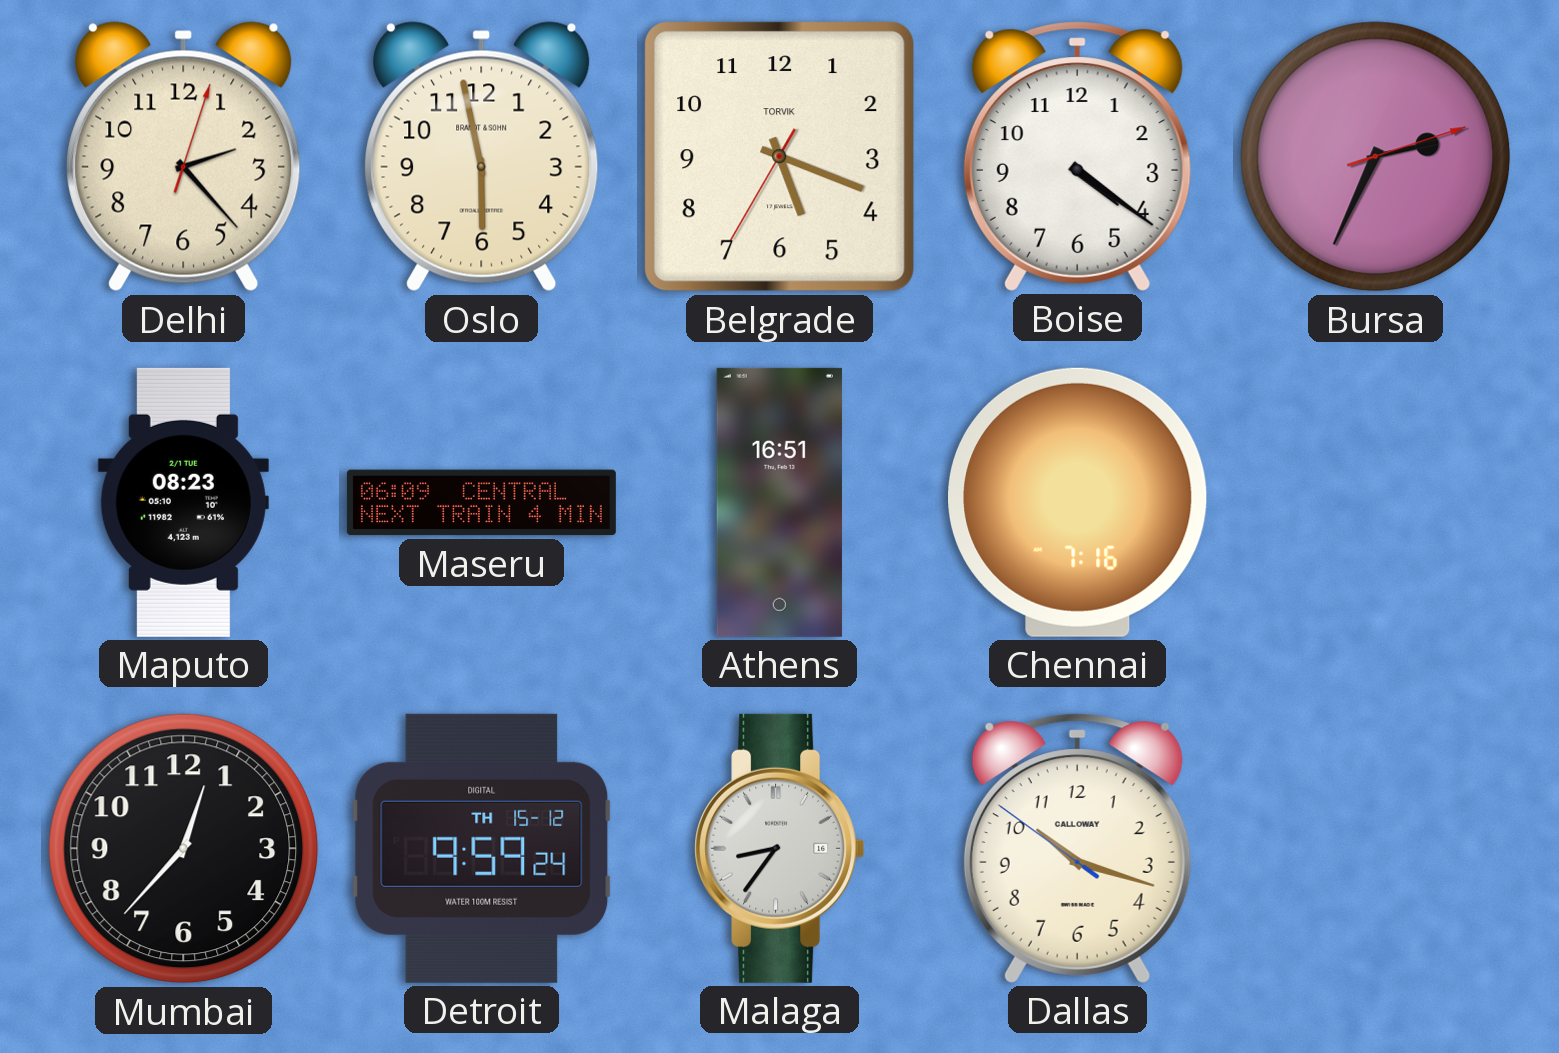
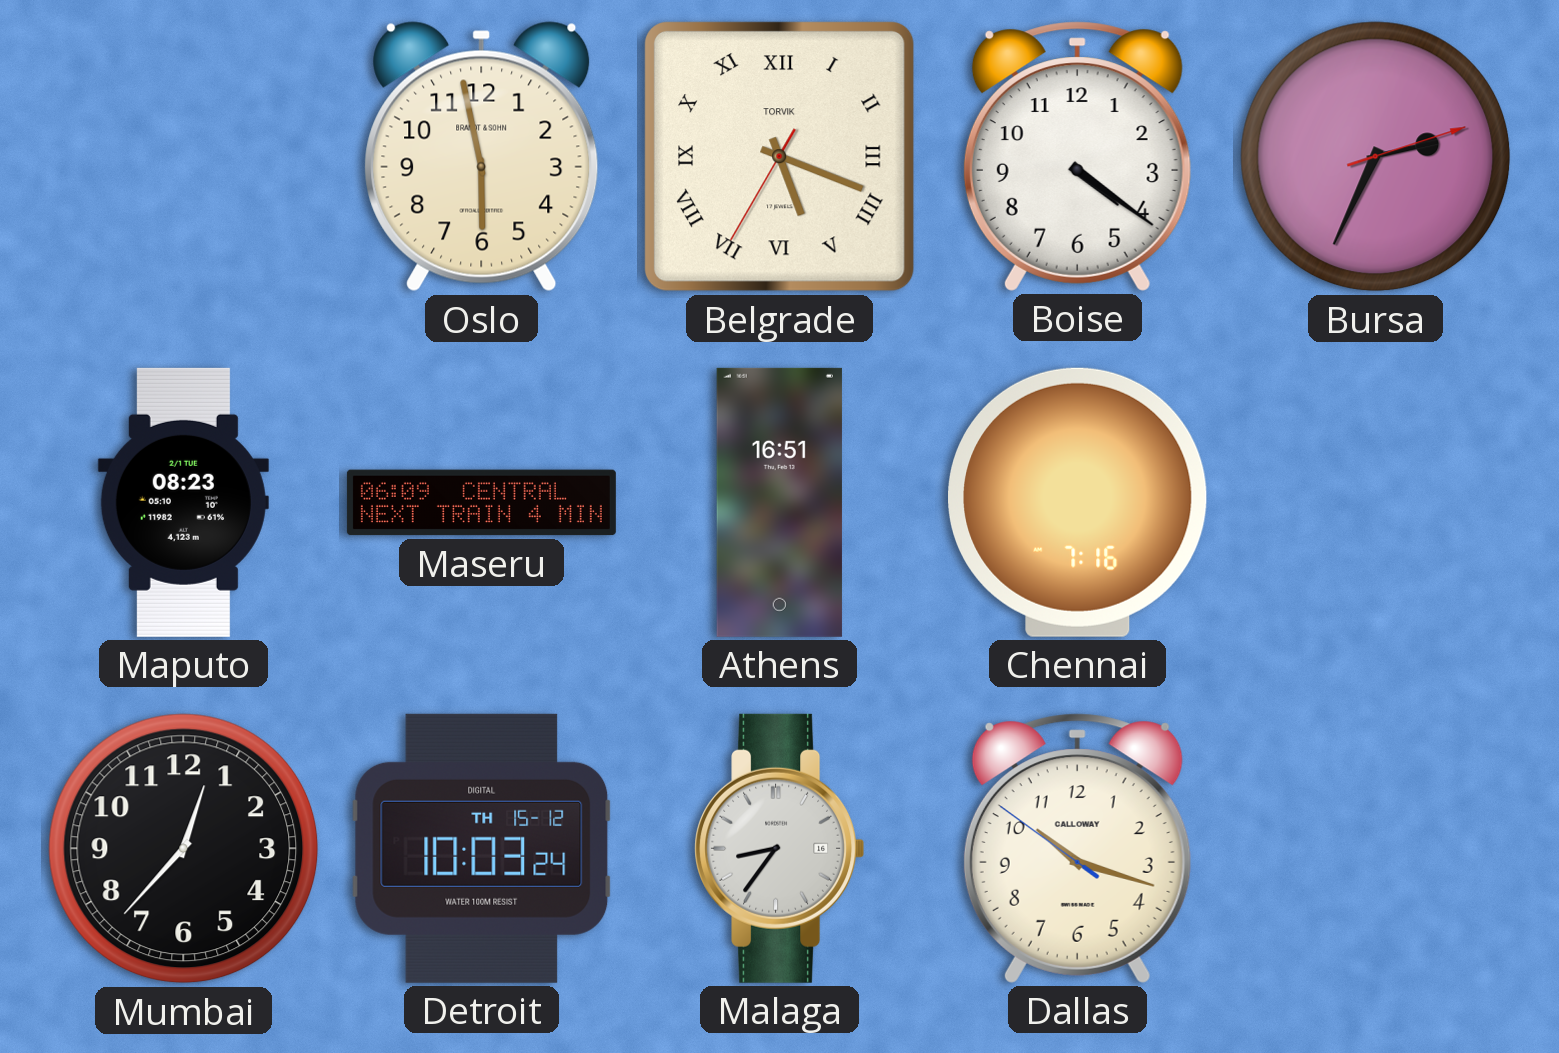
Delhi: 2:23 -> none
Belgrade numerals: Arabic -> Roman
Detroit: 9:59 -> 10:03
